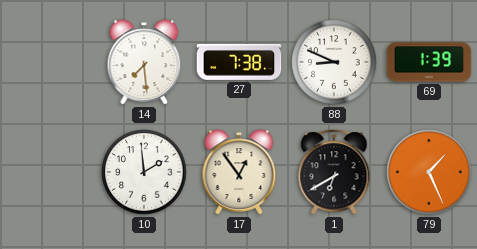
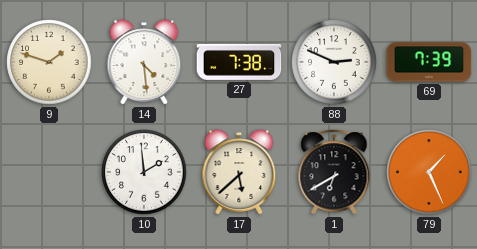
9: none -> 1:48
14: 7:29 -> 4:29
88: 8:49 -> 2:49
69: 1:39 -> 7:39
17: 12:54 -> 5:38
